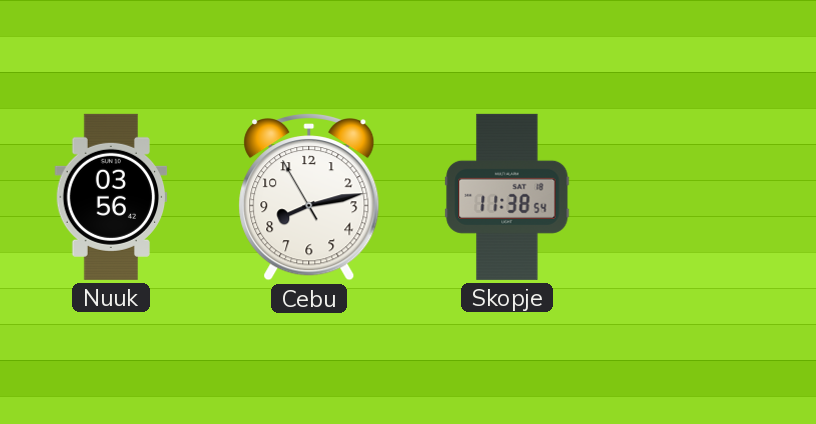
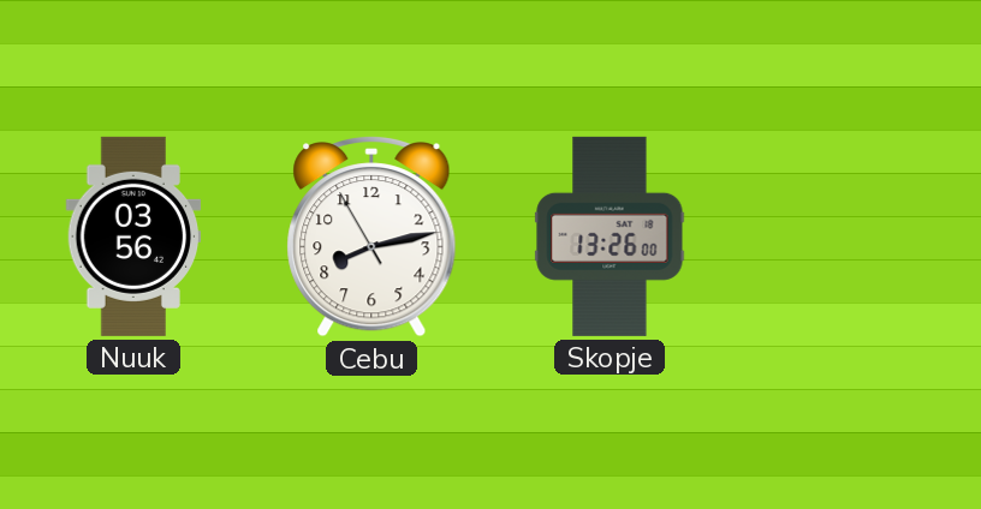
Skopje: 11:38 -> 13:26
